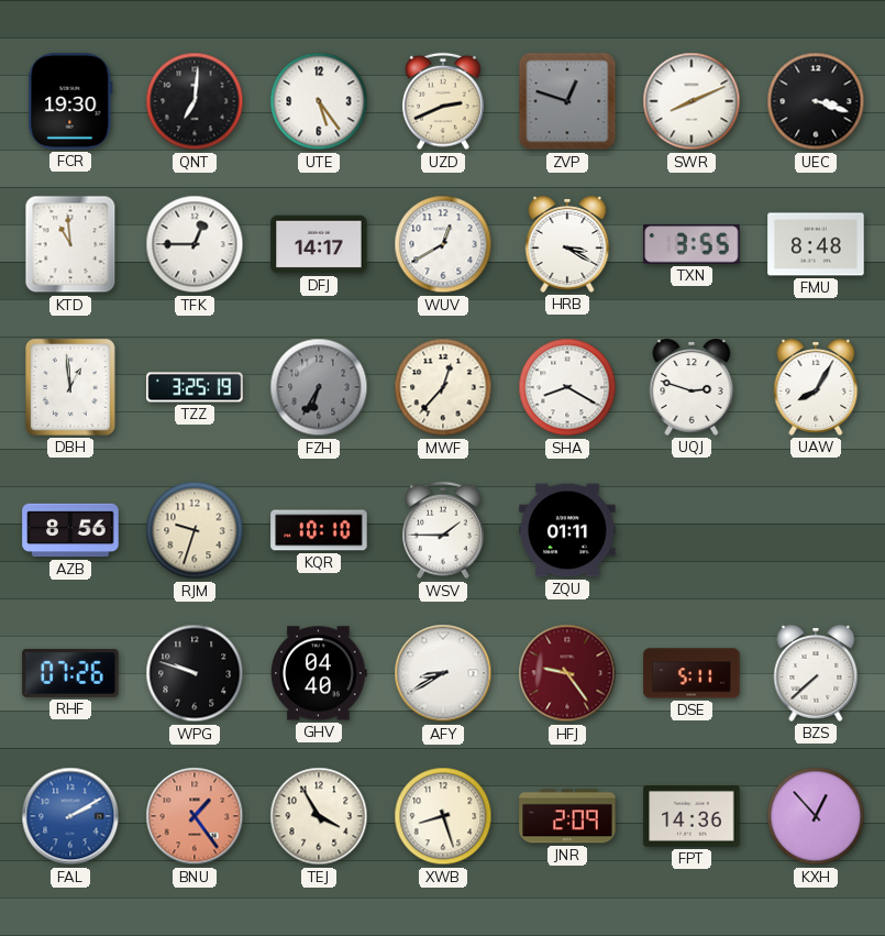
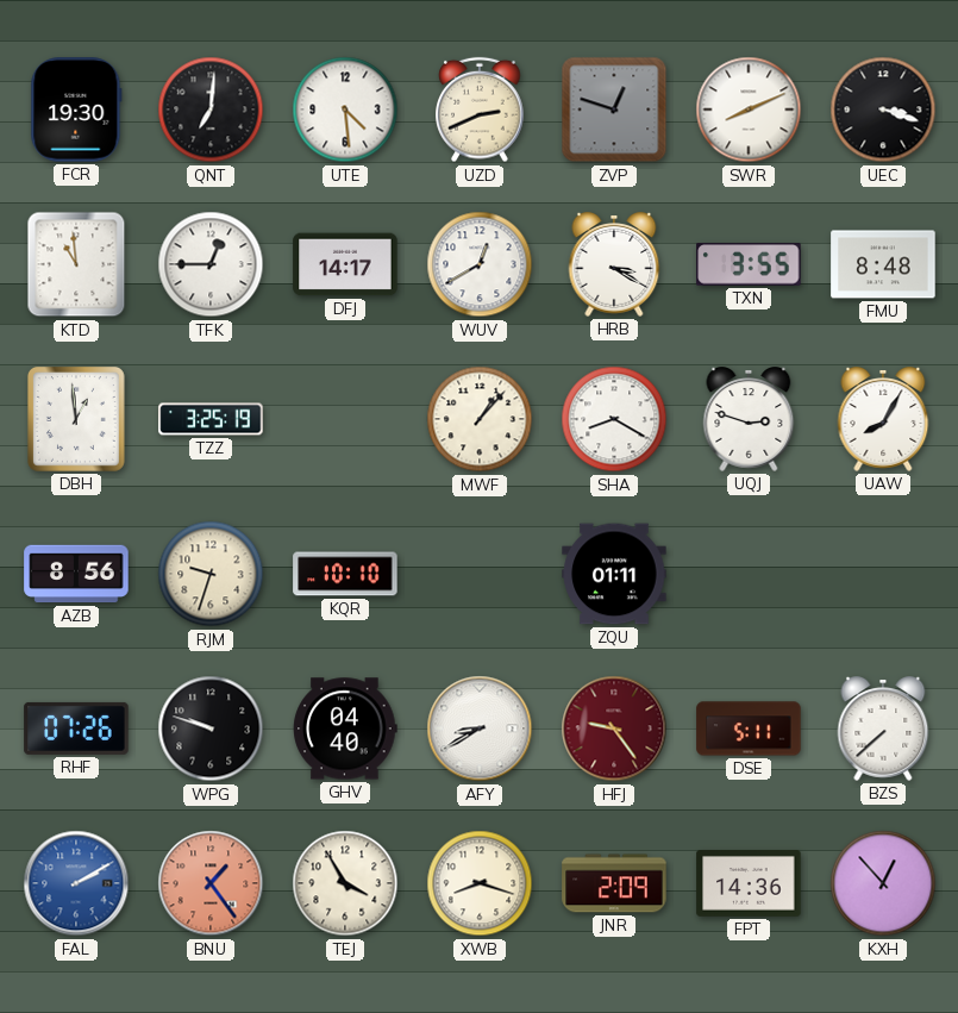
UTE: 5:24 -> 4:29
FZH: 6:35 -> none
MWF: 12:37 -> 1:07
WSV: 1:45 -> none
XWB: 8:27 -> 8:18
